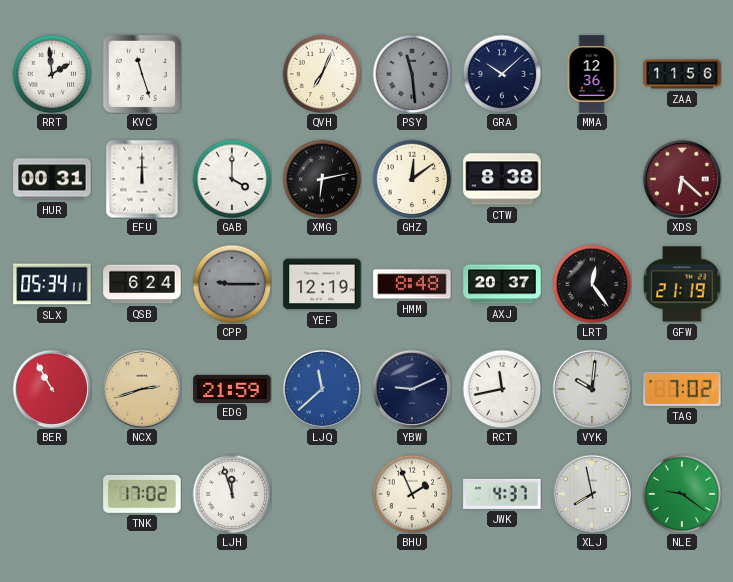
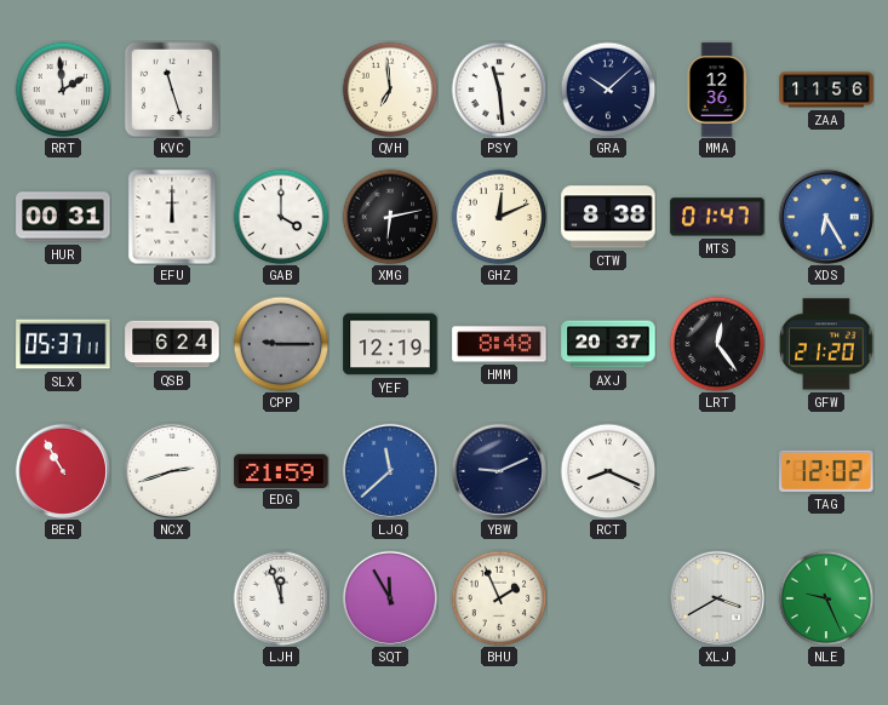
QVH: 7:04 -> 6:59
PSY dial: grey -> white
GHZ: 12:09 -> 12:11
MTS: none -> 01:47
XDS: 6:22 -> 6:25
XDS dial: burgundy -> blue
SLX: 05:34 -> 05:37
GFW: 21:19 -> 21:20
NCX dial: champagne -> white
RCT: 11:43 -> 8:19
VYK: 10:01 -> none
TAG: 7:02 -> 12:02
TNK: 17:02 -> none
SQT: none -> 11:55
JWK: 4:37 -> none
XLJ: 7:58 -> 3:40
NLE: 9:21 -> 9:26
